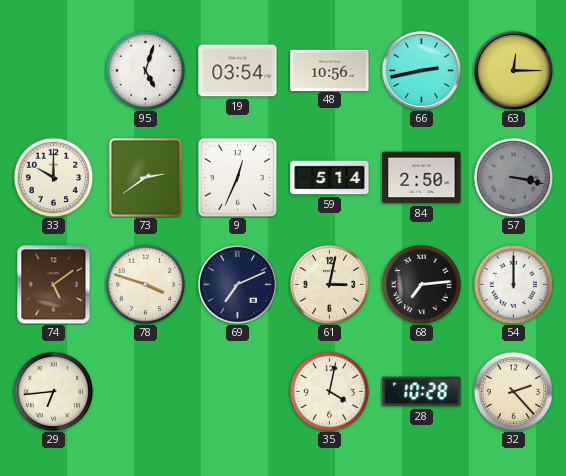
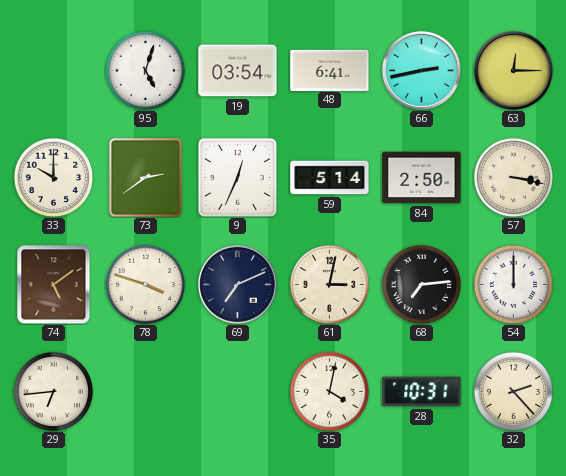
48: 10:56 -> 6:41
57 dial: grey -> cream
28: 10:28 -> 10:31
